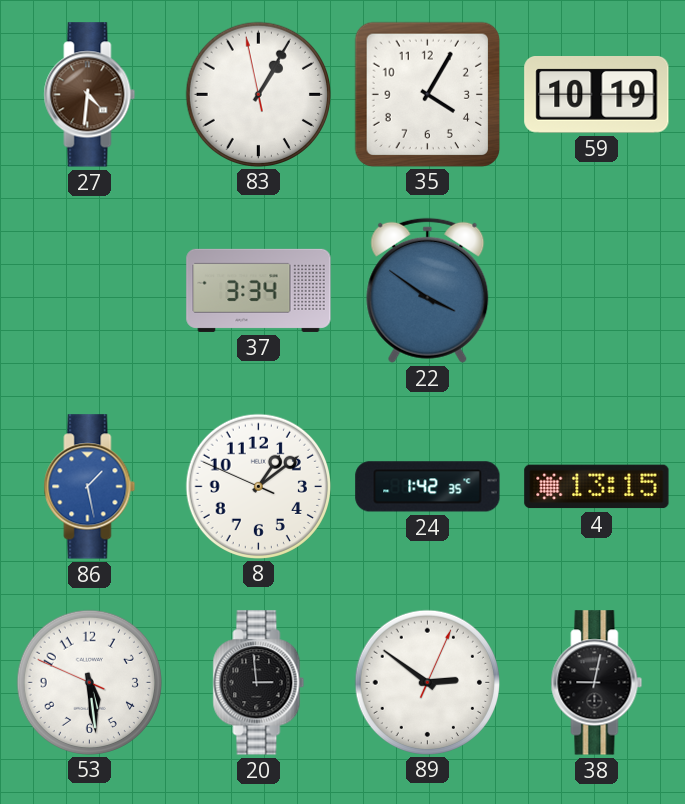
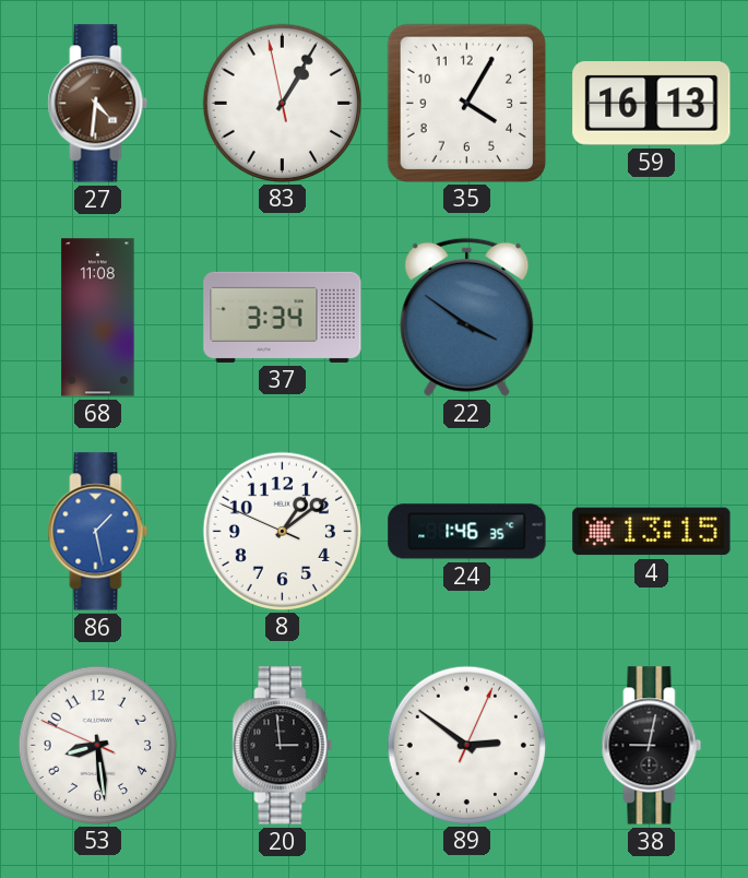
59: 10:19 -> 16:13
68: none -> 11:08
24: 1:42 -> 1:46
53: 5:28 -> 8:28
